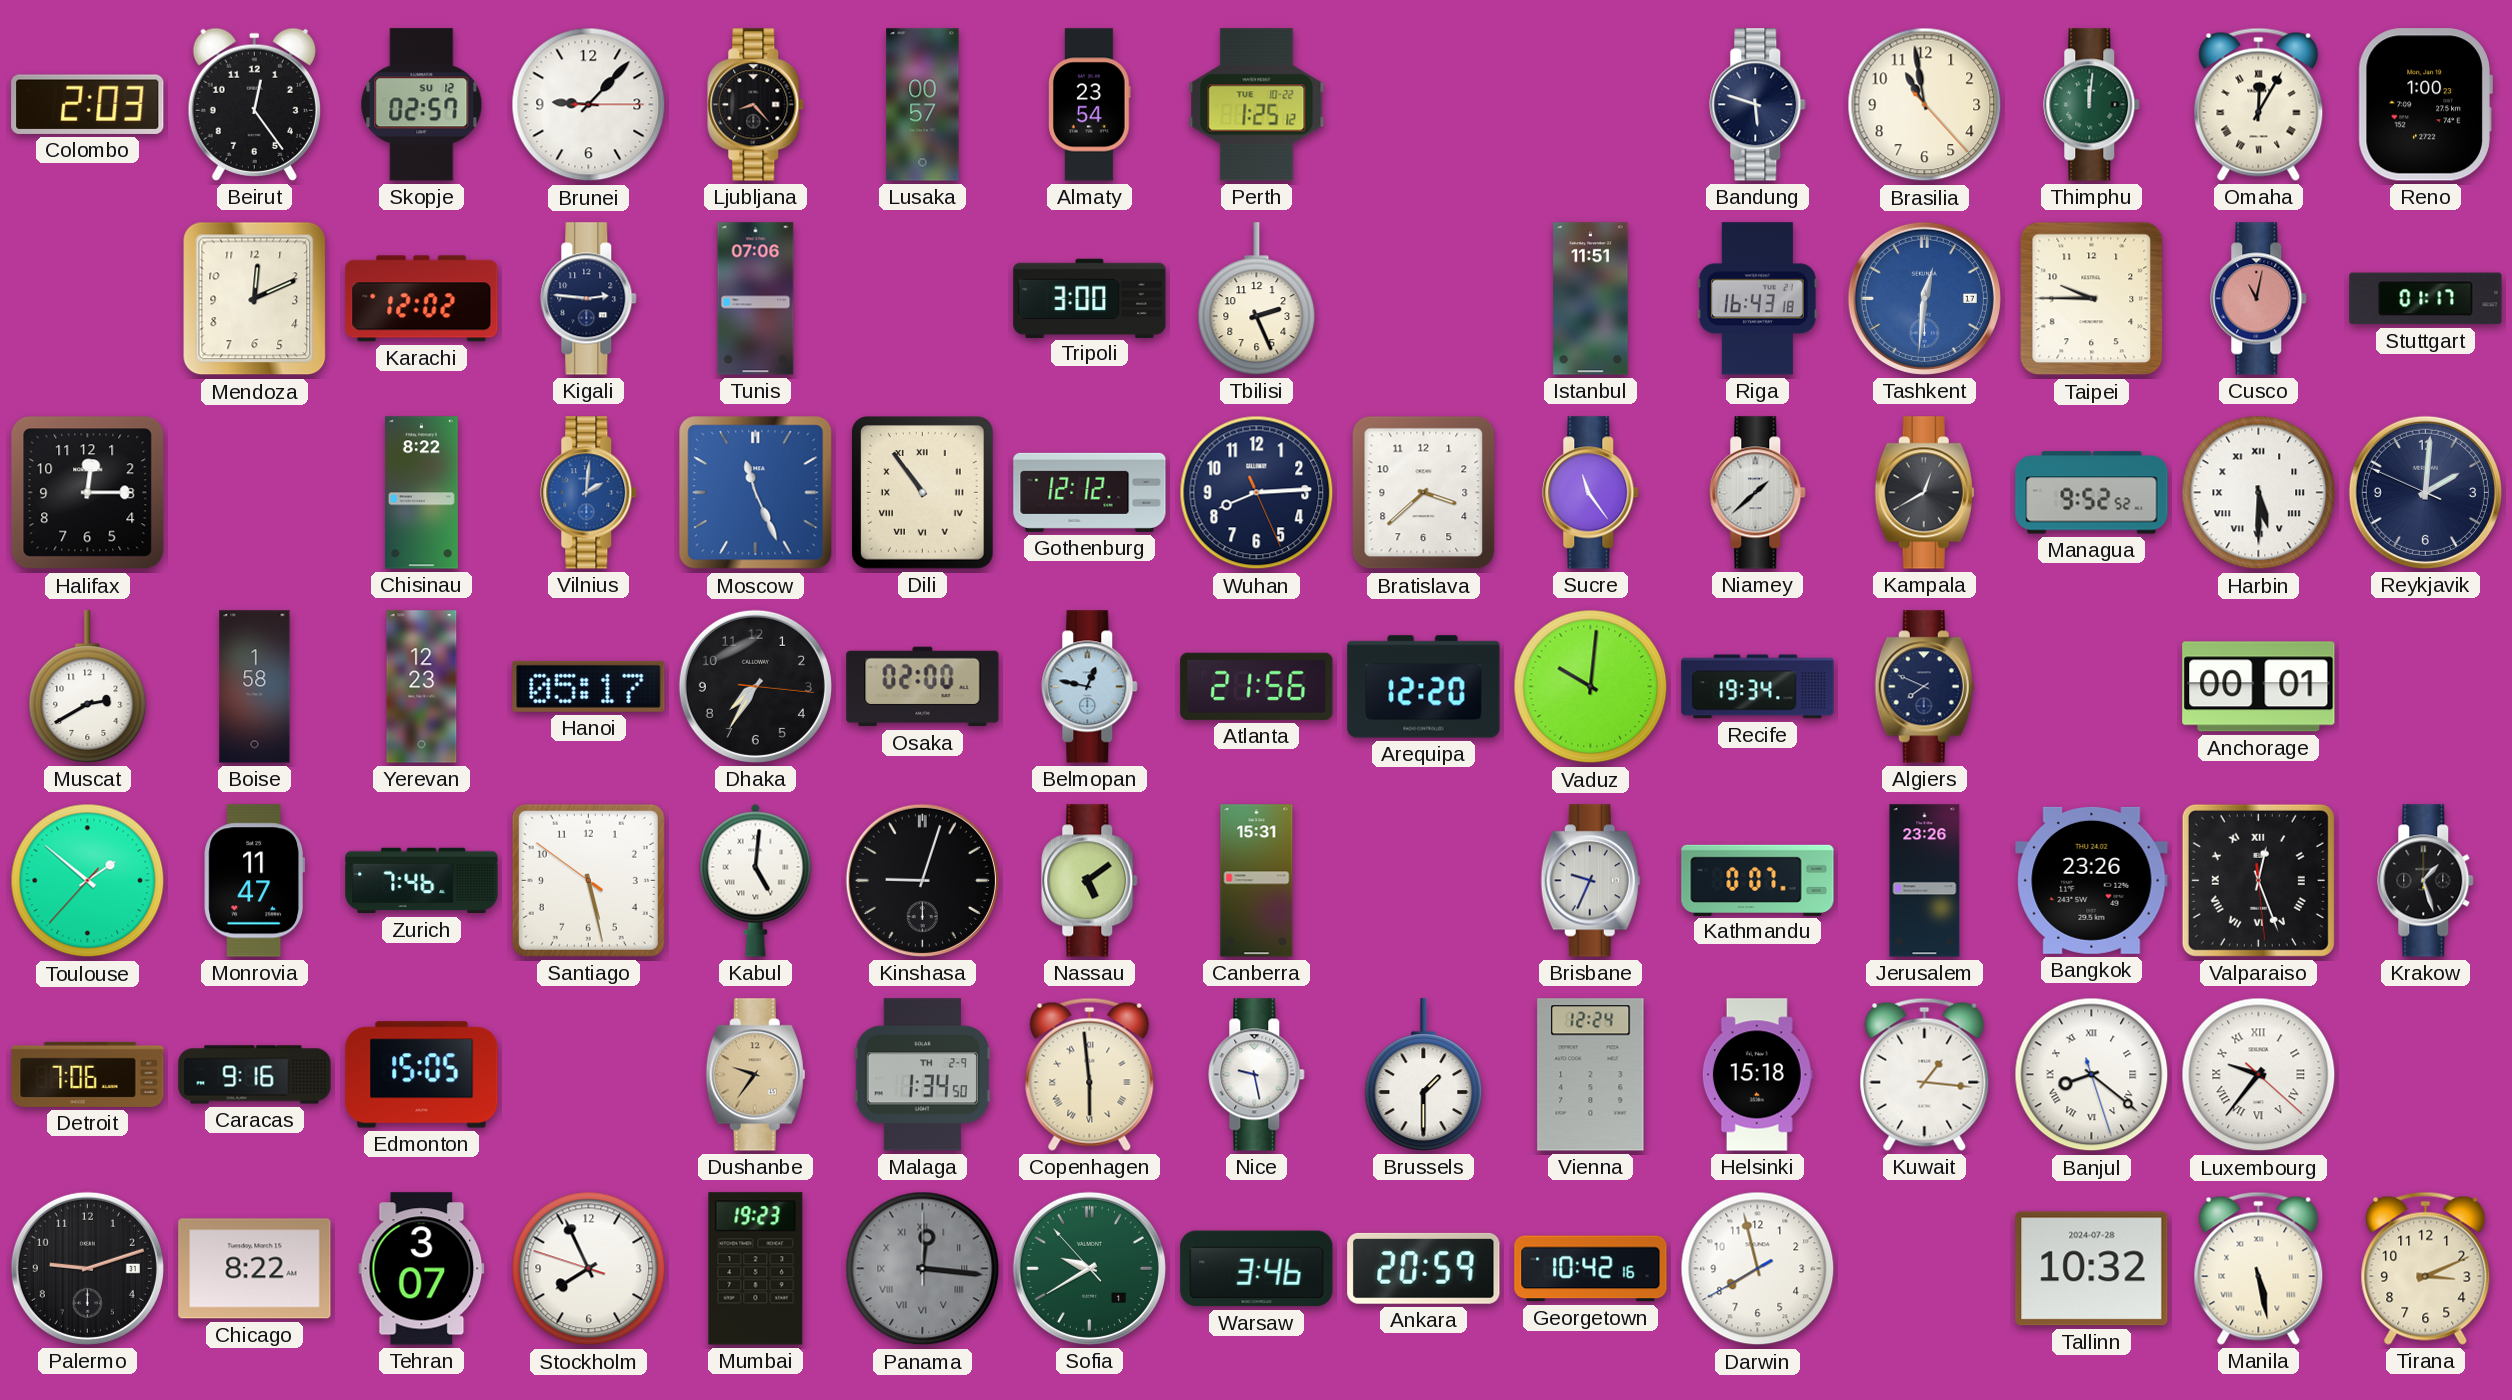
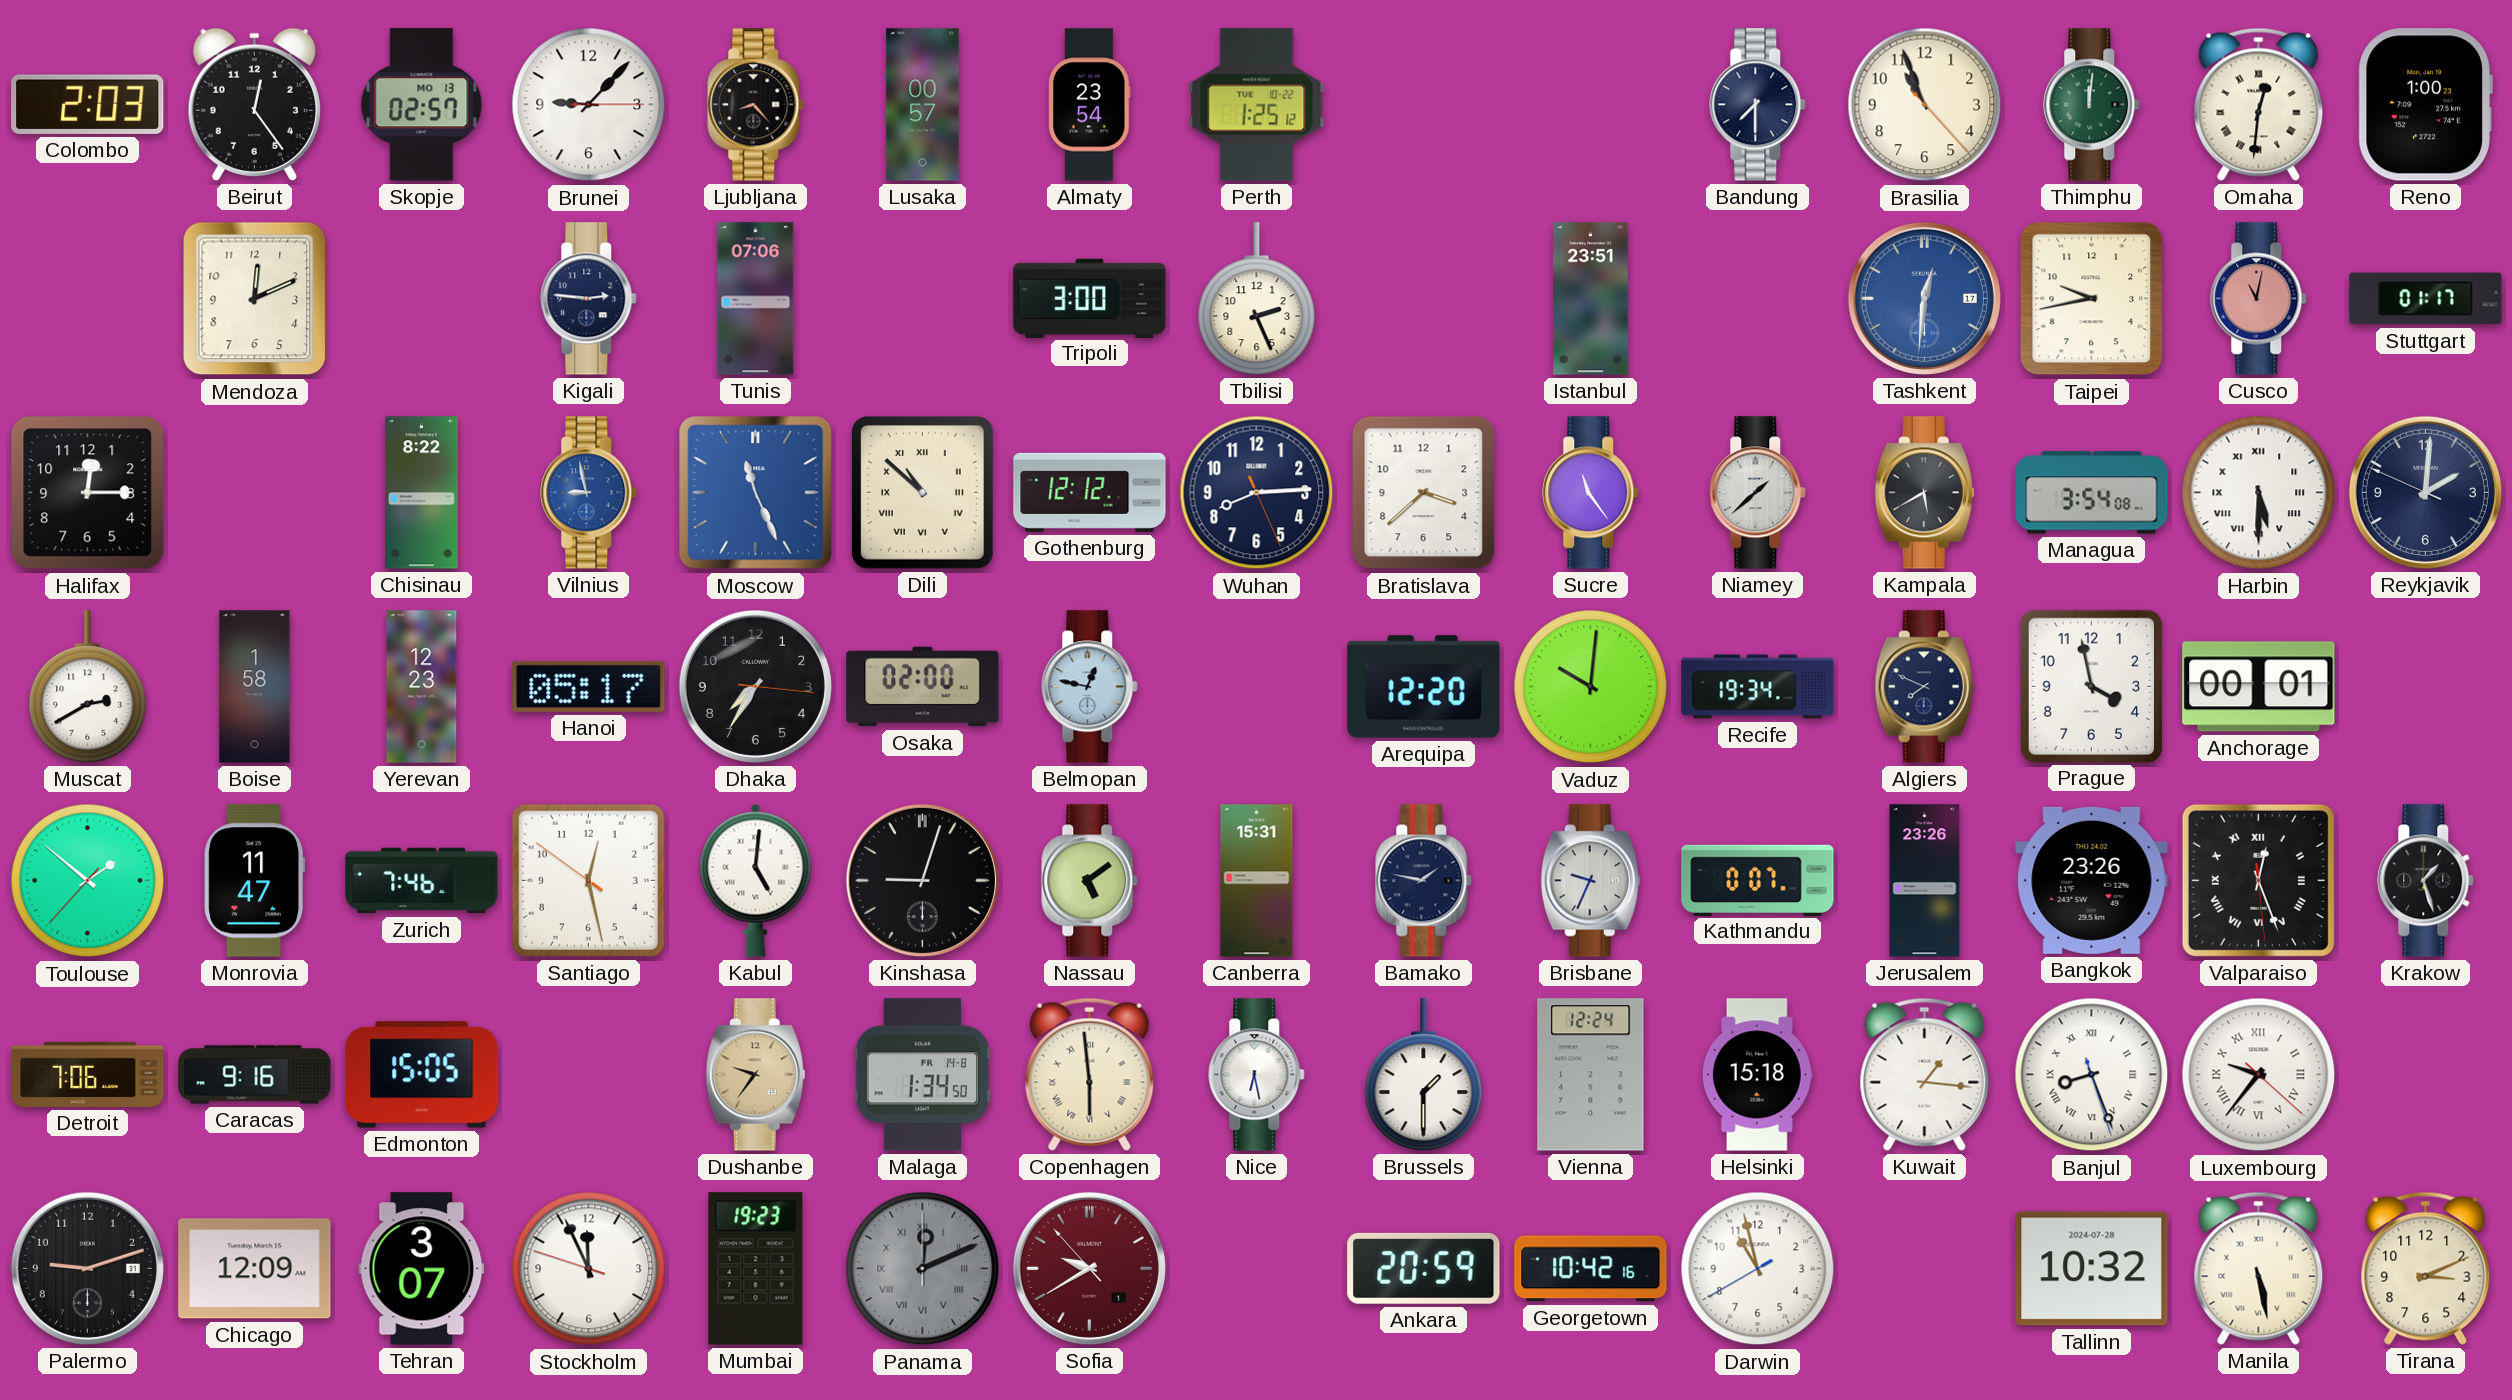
Skopje date: SU 12 -> MO 13
Bandung: 5:48 -> 7:30
Brasilia: 10:58 -> 10:56
Omaha: 12:05 -> 12:31
Karachi: 12:02 -> none
Istanbul: 11:51 -> 23:51
Riga: 16:43 -> none
Taipei: 9:45 -> 9:43
Vilnius: 2:01 -> 8:58
Dili: 10:54 -> 10:52
Kampala: 12:40 -> 5:40
Managua: 9:52 -> 3:54
Atlanta: 21:56 -> none
Prague: none -> 3:58
Santiago: 5:27 -> 12:27
Bamako: none -> 1:47
Malaga date: TH 2-9 -> FR 14-8
Nice: 9:28 -> 6:28
Banjul: 8:21 -> 8:26
Chicago: 8:22 -> 12:09
Stockholm: 7:55 -> 11:55
Panama: 12:16 -> 12:11
Sofia dial: green -> burgundy
Warsaw: 3:46 -> none
Darwin: 7:57 -> 10:57
